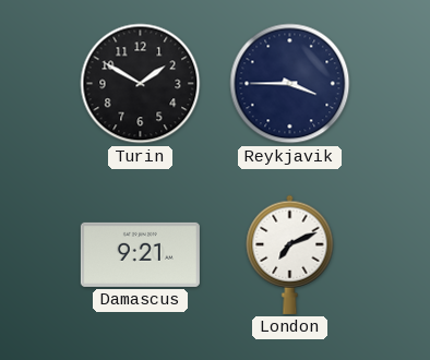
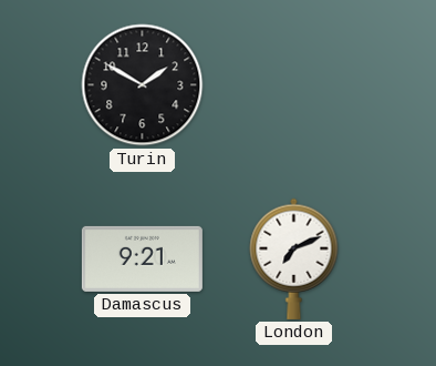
Reykjavik: 3:45 -> none
